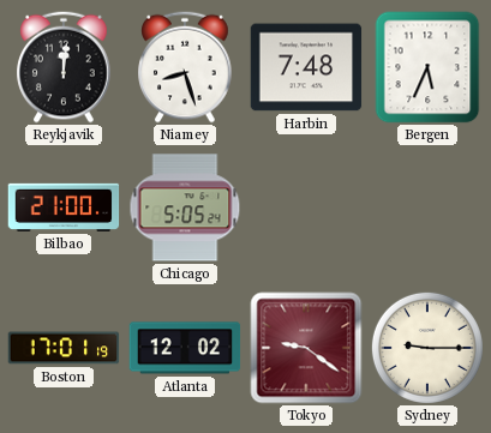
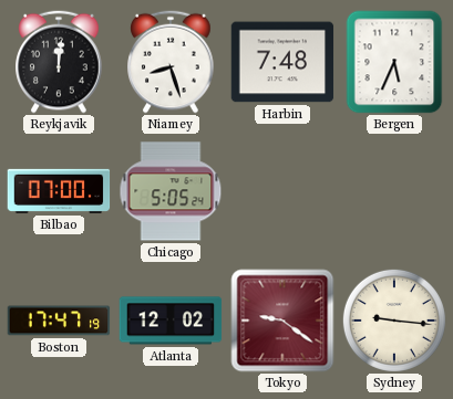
Bilbao: 21:00 -> 07:00
Boston: 17:01 -> 17:47
Sydney: 9:15 -> 9:16
